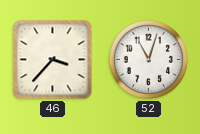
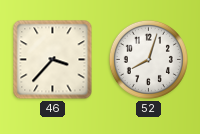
52: 11:03 -> 8:03
